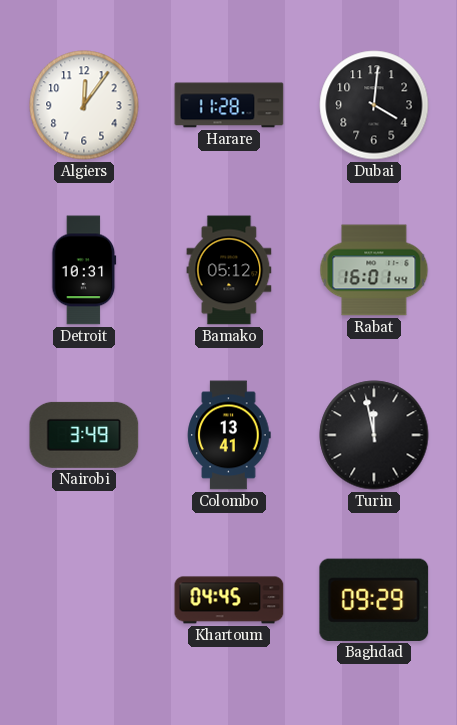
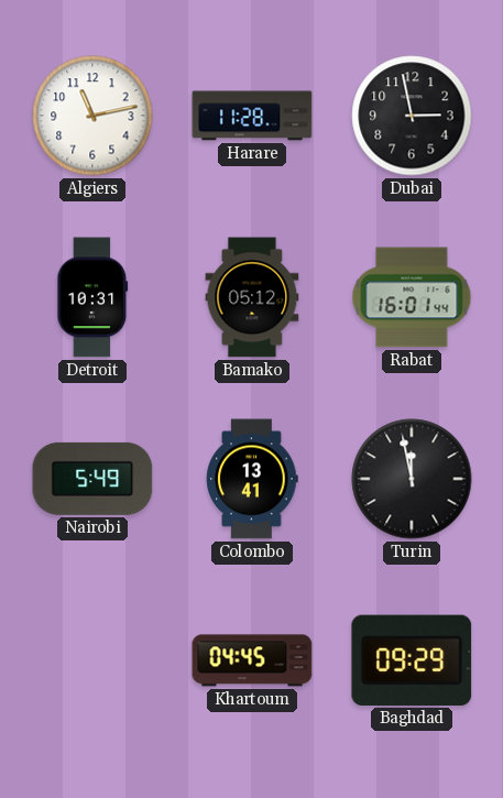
Algiers: 12:06 -> 11:13
Dubai: 4:01 -> 2:58
Nairobi: 3:49 -> 5:49
